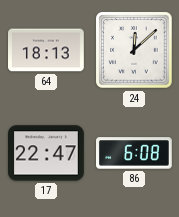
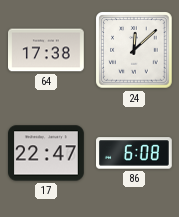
64: 18:13 -> 17:38
